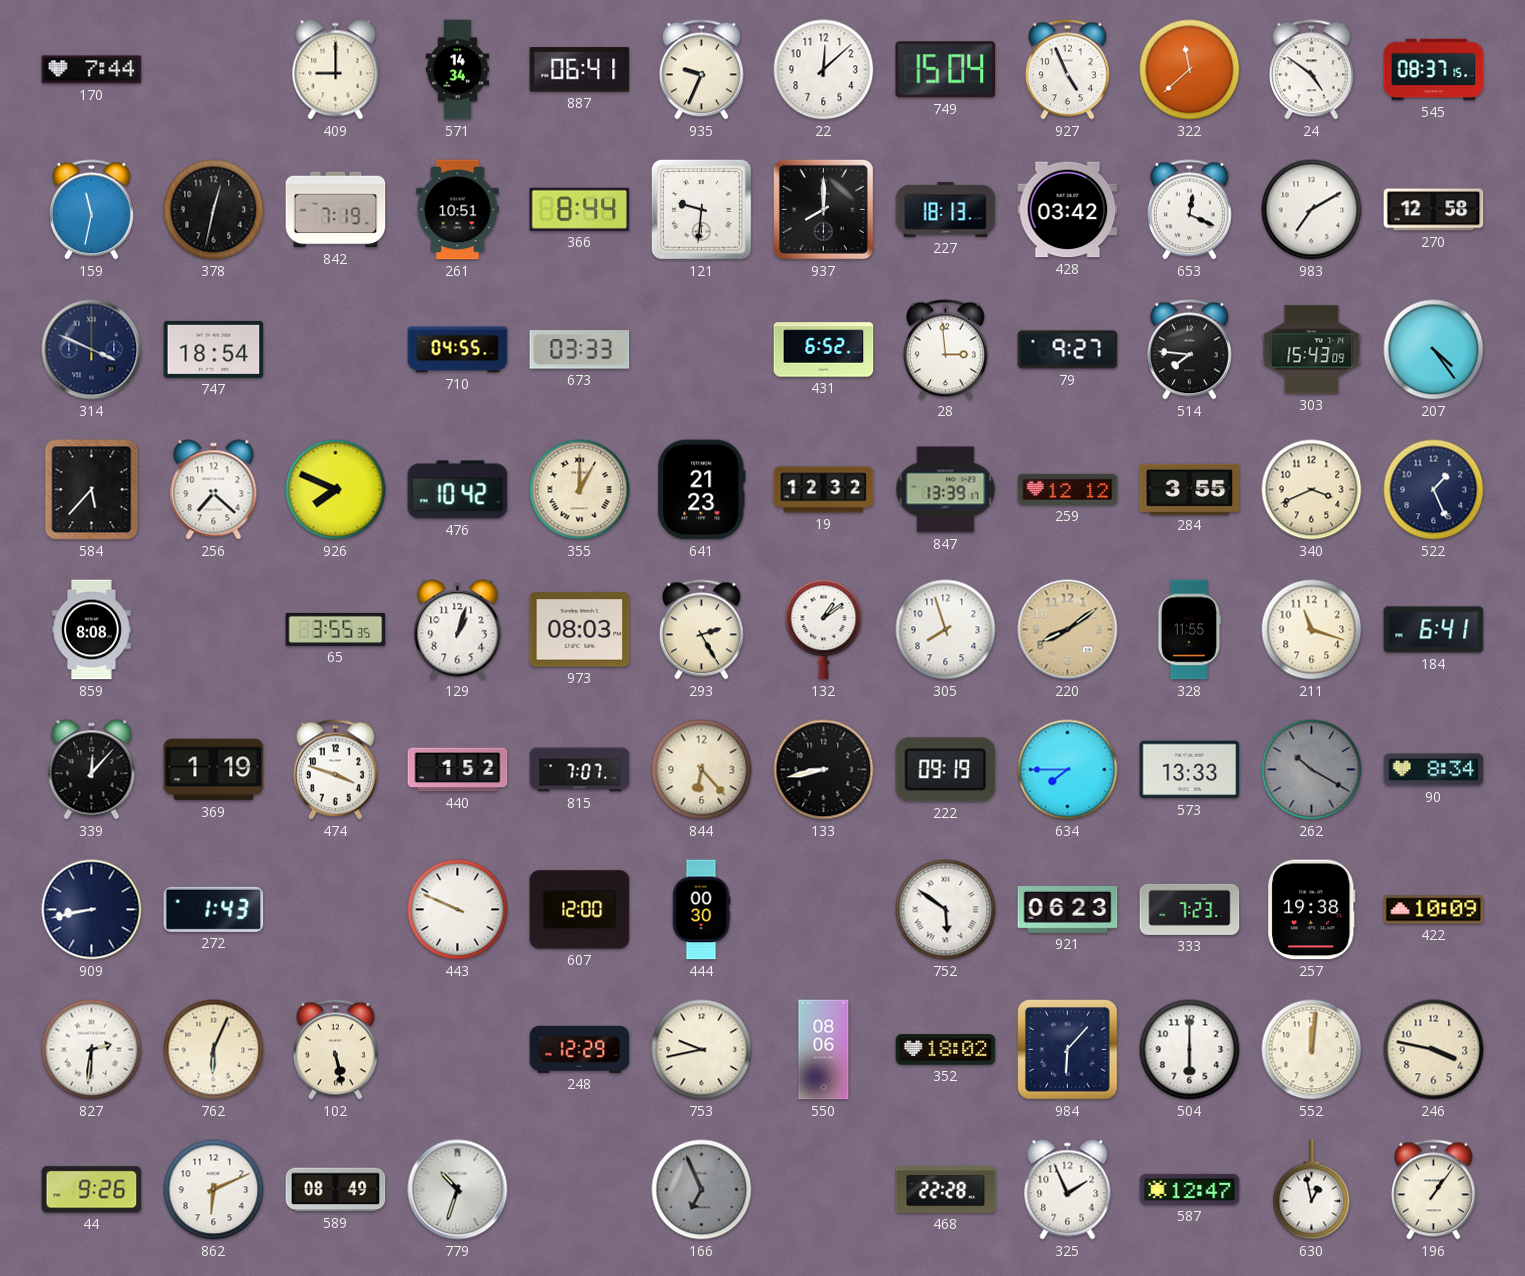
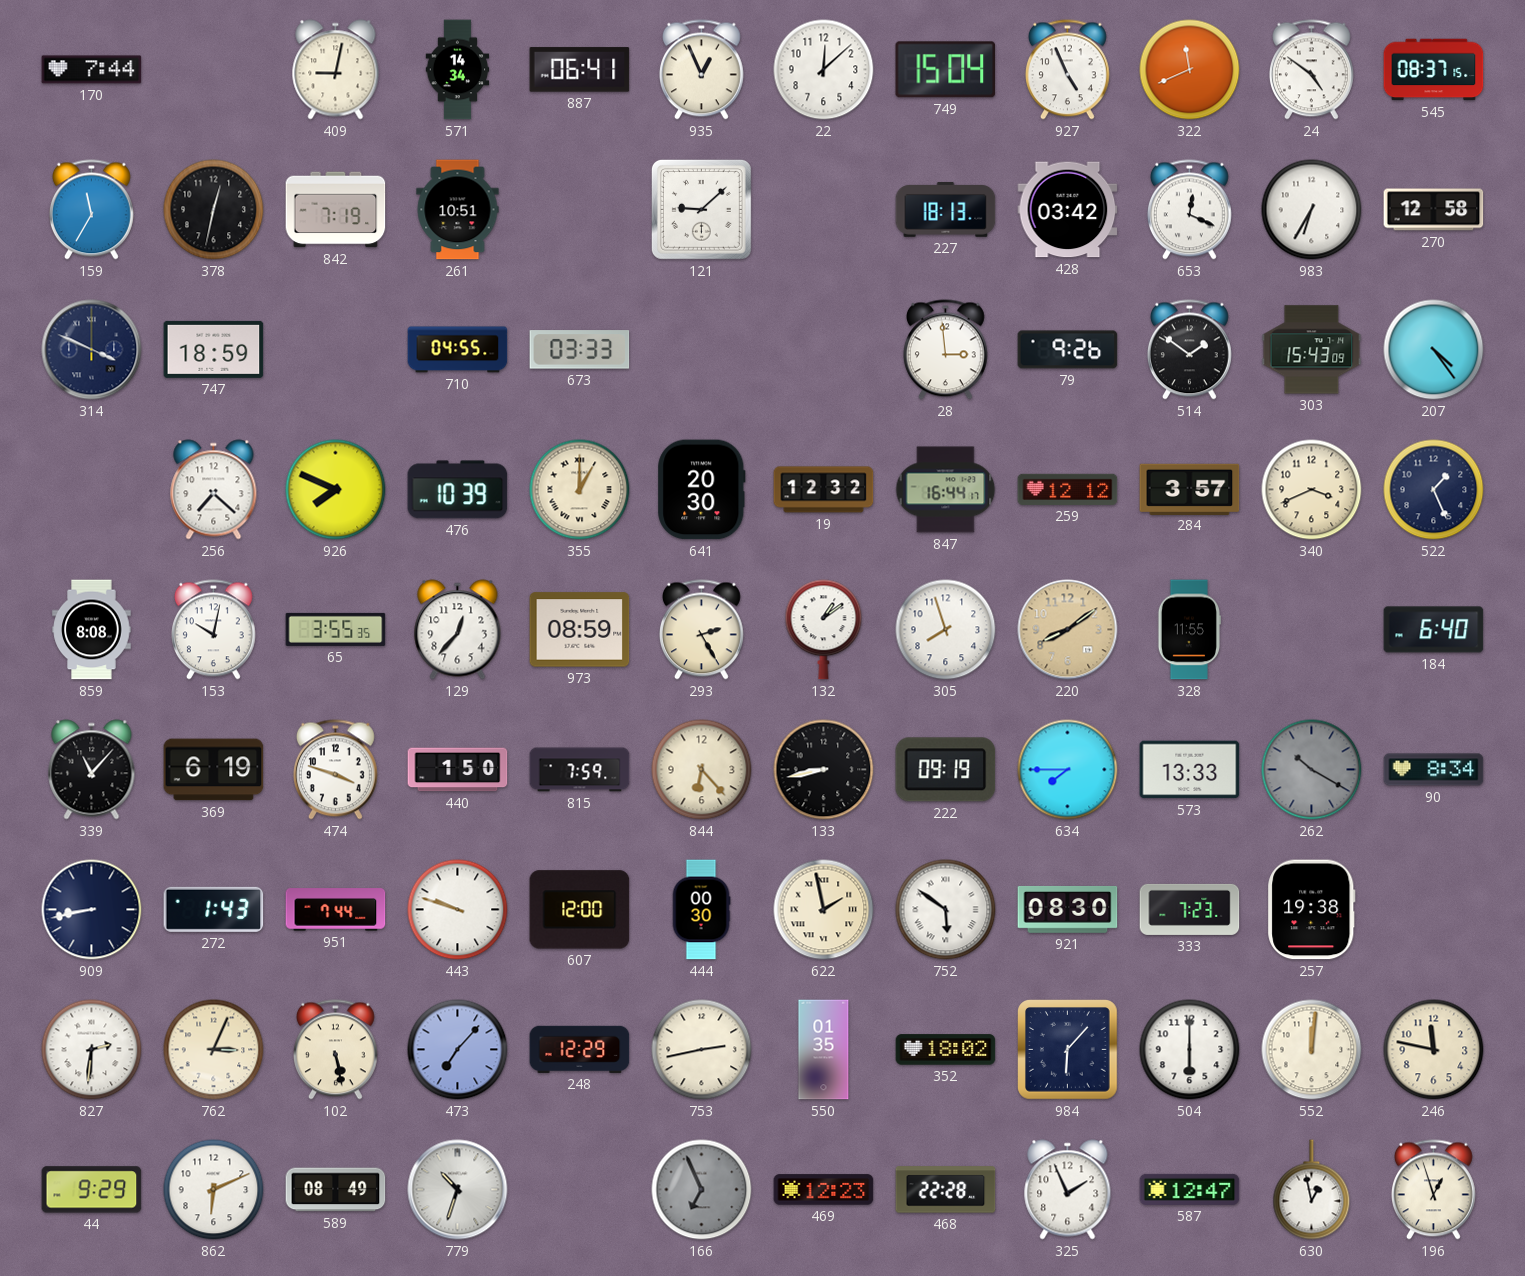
409: 9:00 -> 9:02
935: 9:34 -> 12:56
322: 11:38 -> 11:41
159: 11:32 -> 11:35
366: 8:44 -> none
121: 9:31 -> 9:08
937: 8:00 -> none
983: 7:10 -> 6:35
747: 18:54 -> 18:59
431: 6:52 -> none
79: 9:27 -> 9:26
514: 7:46 -> 1:51
584: 5:37 -> none
476: 10:42 -> 10:39
641: 21:23 -> 20:30
847: 13:39 -> 16:44
284: 3:55 -> 3:57
153: none -> 10:02
129: 1:03 -> 12:37
973: 08:03 -> 08:59
211: 11:18 -> none
184: 6:41 -> 6:40
339: 12:07 -> 11:07
369: 1:19 -> 6:19
440: 1:52 -> 1:50
815: 7:07 -> 7:59
951: none -> 7:44
443: 9:49 -> 9:48
622: none -> 1:58
921: 06:23 -> 08:30
422: 10:09 -> none
762: 6:04 -> 3:04
473: none -> 7:07
753: 9:43 -> 2:43
550: 08:06 -> 01:35
246: 3:47 -> 11:47
44: 9:26 -> 9:29
469: none -> 12:23
196: 1:06 -> 12:57
